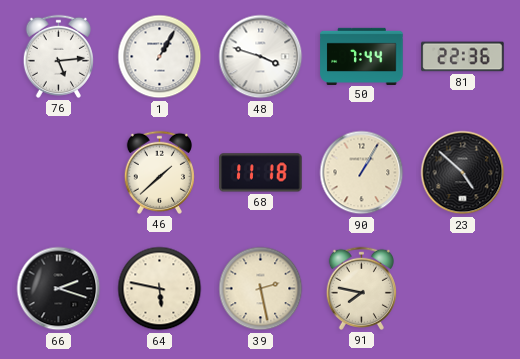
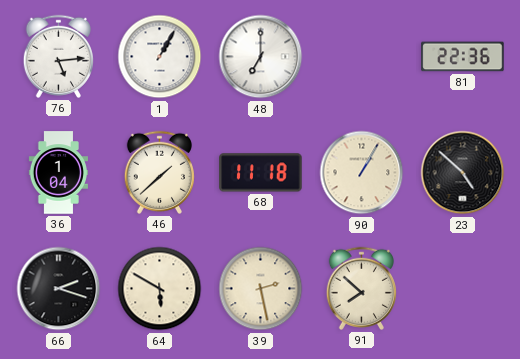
48: 3:48 -> 7:00
50: 7:44 -> none
36: none -> 1:04
64: 5:47 -> 5:50
91: 7:47 -> 7:52
